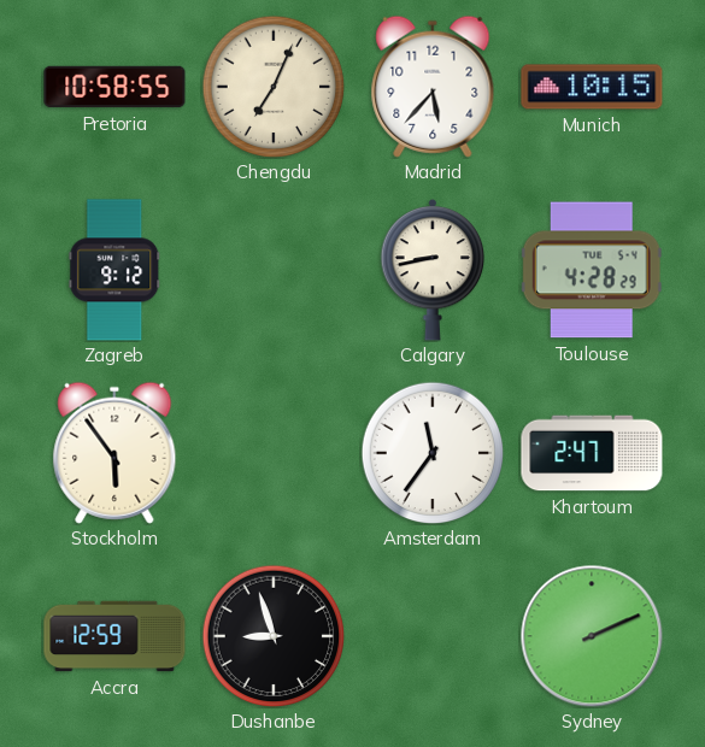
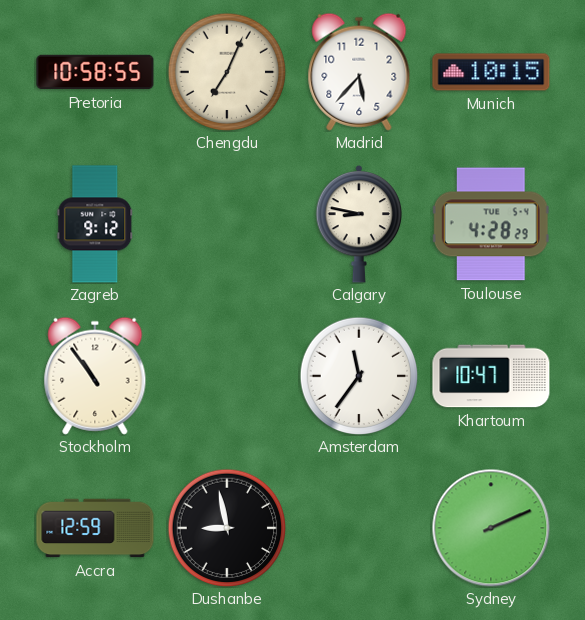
Calgary: 8:43 -> 8:47
Stockholm: 5:54 -> 10:54
Khartoum: 2:47 -> 10:47
Dushanbe: 8:57 -> 8:58
